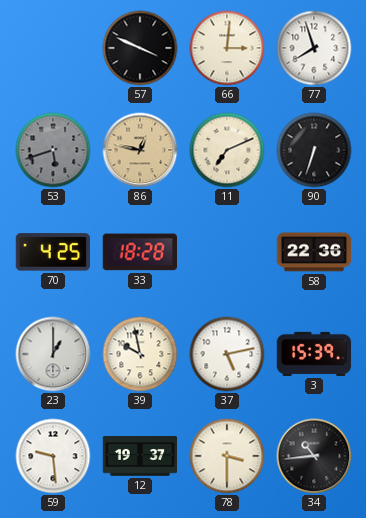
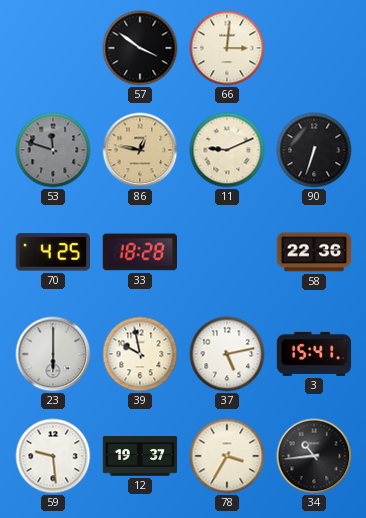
57: 3:49 -> 3:51
77: 7:57 -> none
53: 5:42 -> 11:48
11: 7:11 -> 9:11
23: 1:00 -> 6:00
3: 15:39 -> 15:41
78: 3:30 -> 3:35
